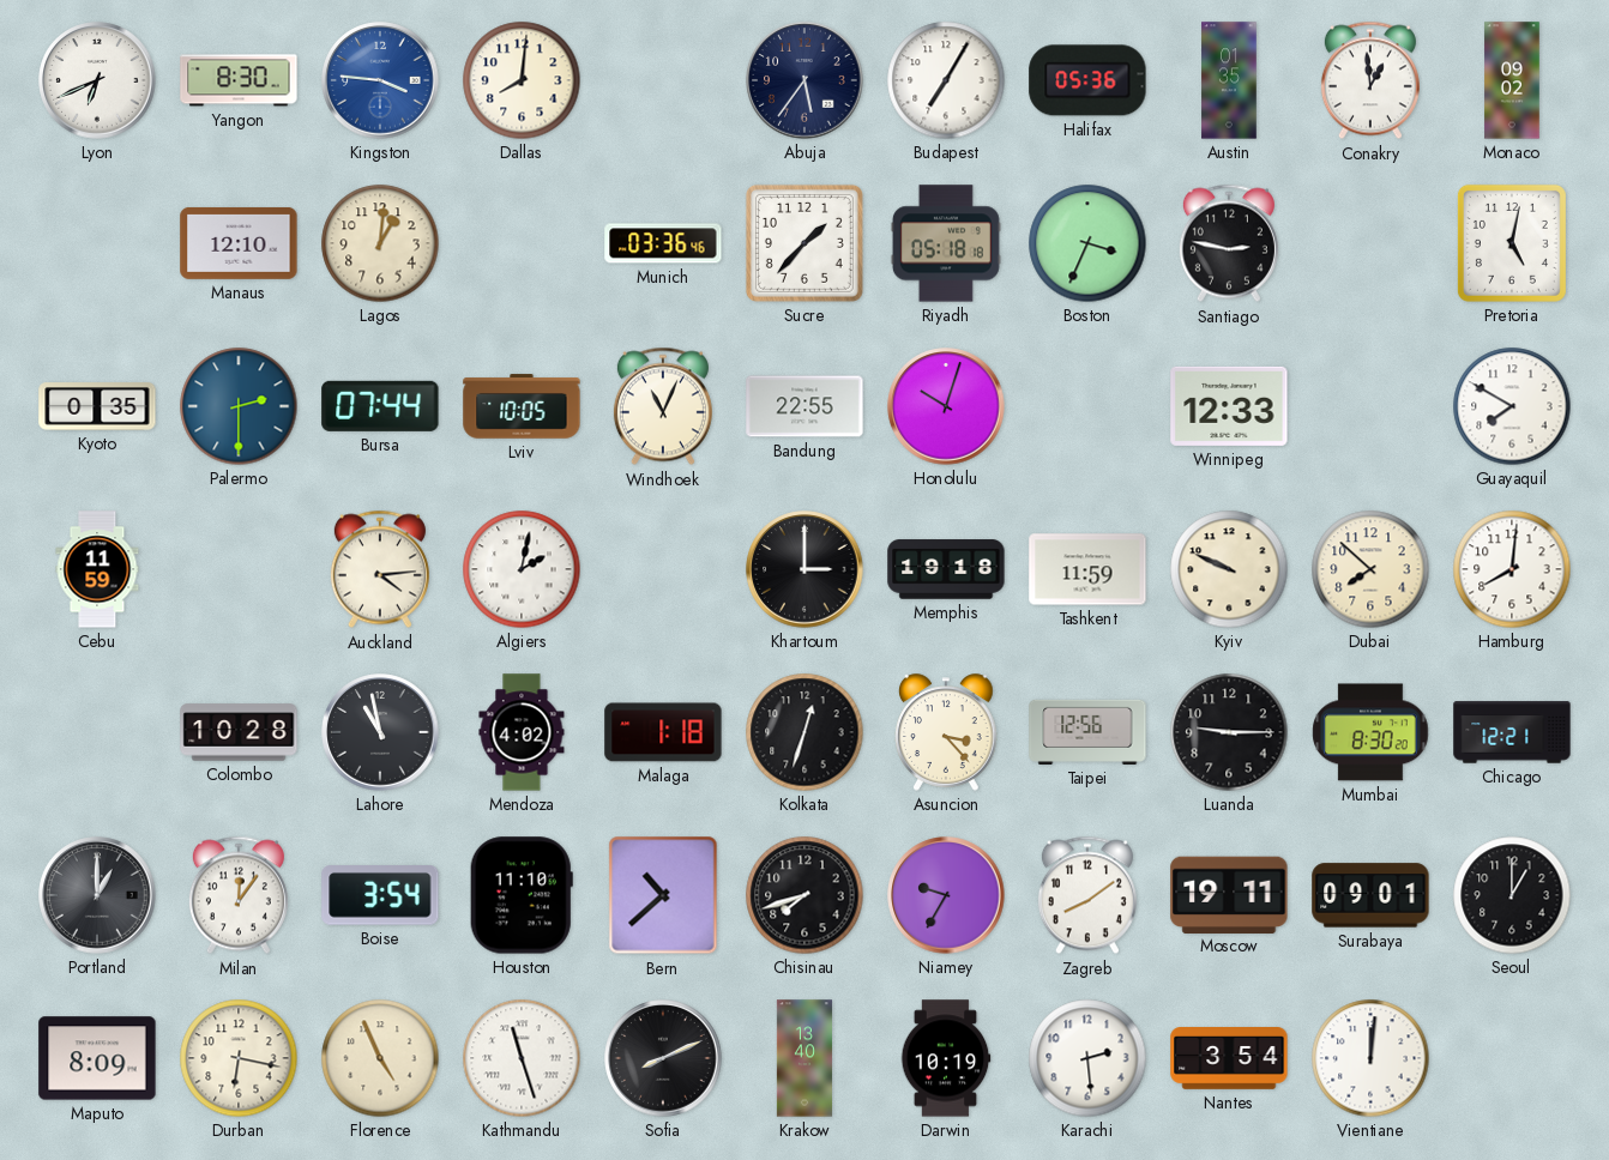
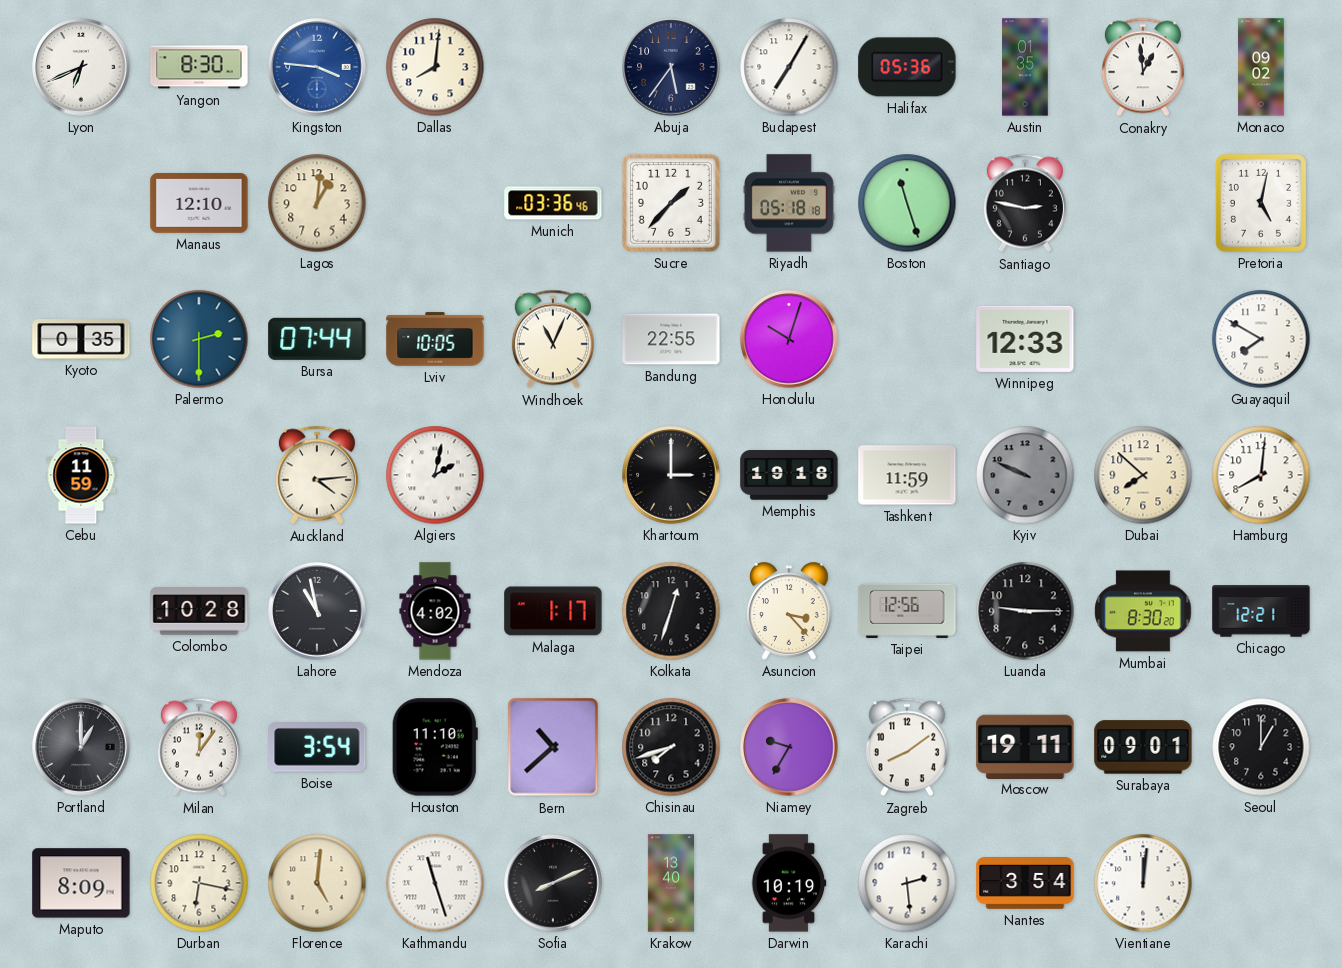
Boston: 3:34 -> 11:27
Kyiv dial: cream -> grey
Malaga: 1:18 -> 1:17
Florence: 4:56 -> 5:01
